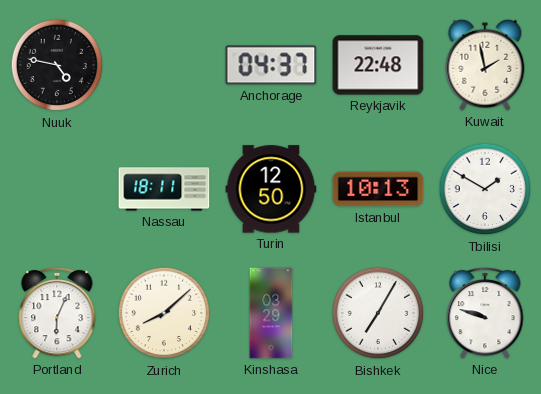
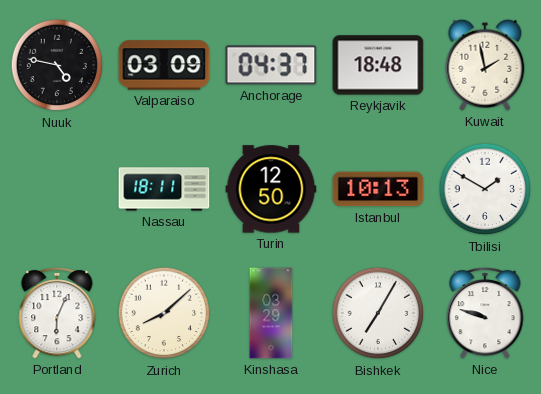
Valparaiso: none -> 03:09
Reykjavik: 22:48 -> 18:48
